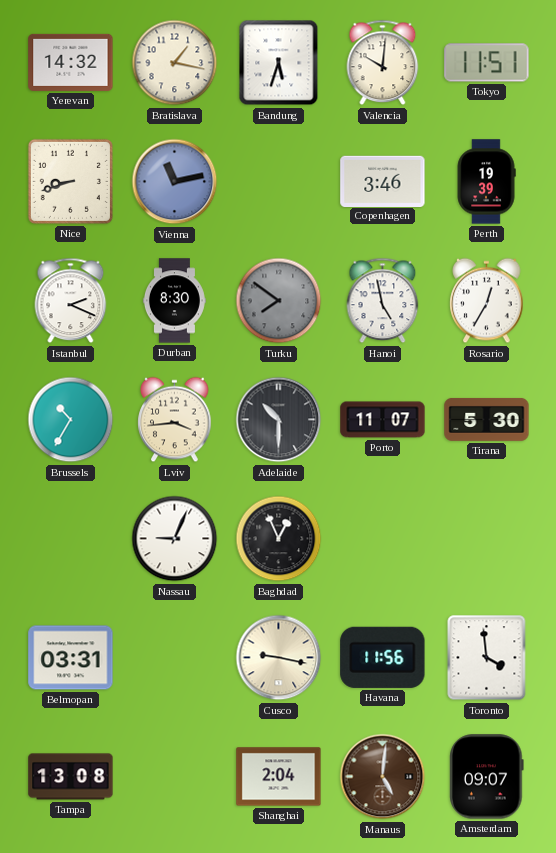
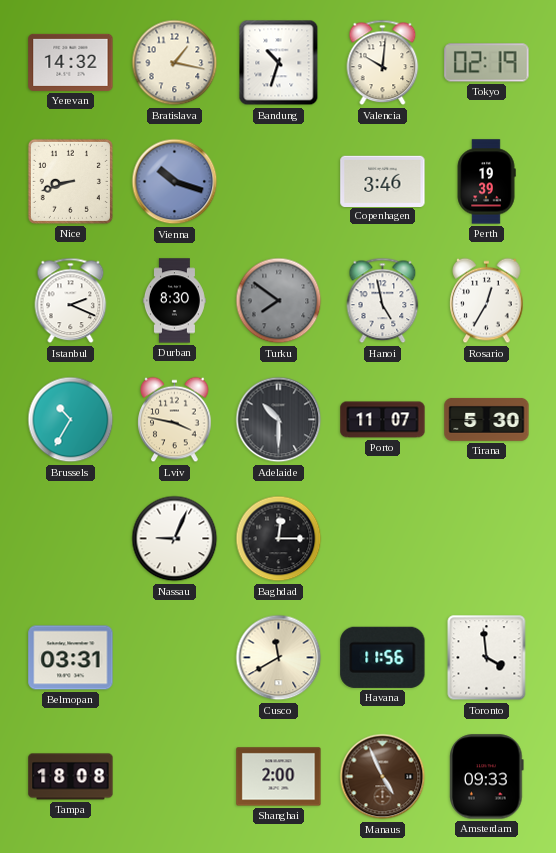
Bandung: 5:33 -> 10:33
Tokyo: 11:51 -> 02:19
Vienna: 11:13 -> 10:18
Lviv: 3:44 -> 3:47
Baghdad: 12:56 -> 12:15
Cusco: 9:17 -> 11:40
Tampa: 13:08 -> 18:08
Shanghai: 2:04 -> 2:00
Manaus: 5:01 -> 4:56
Amsterdam: 09:07 -> 09:33
